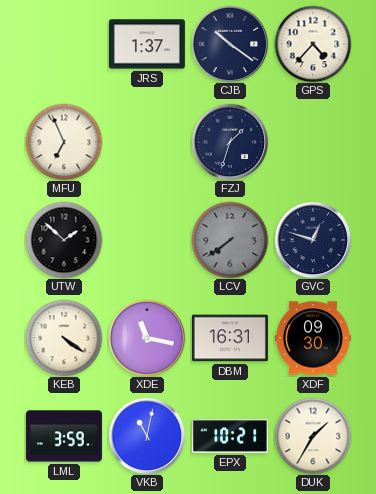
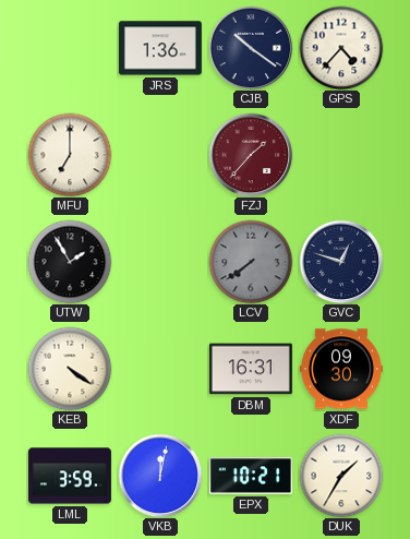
JRS: 1:37 -> 1:36
MFU: 6:56 -> 7:00
FZJ: 1:33 -> 1:37
FZJ dial: navy -> burgundy
UTW: 1:52 -> 1:55
XDE: 11:17 -> none
VKB: 11:02 -> 12:02
